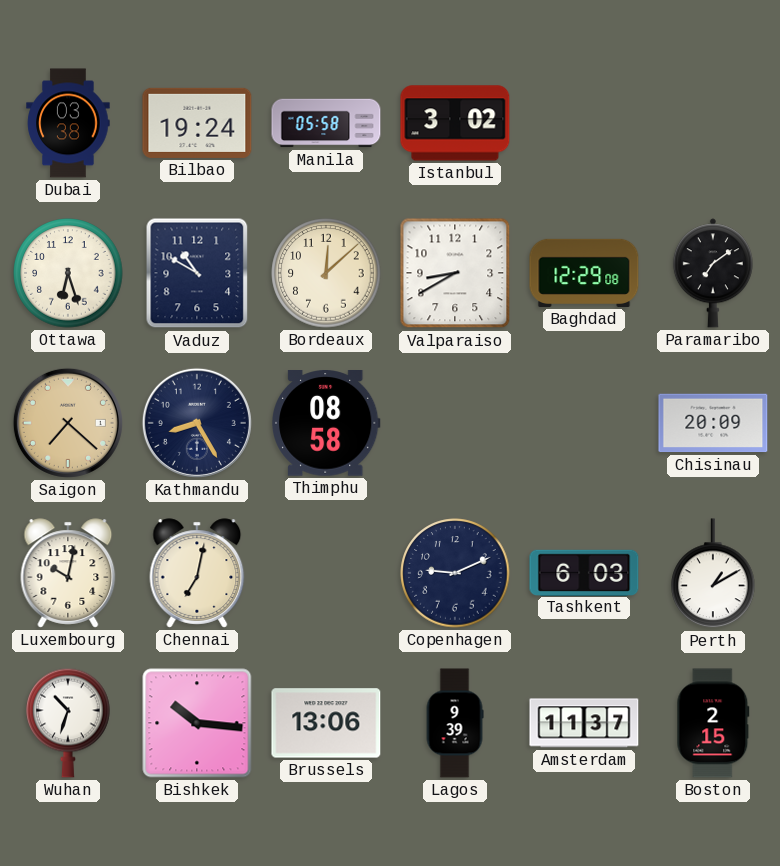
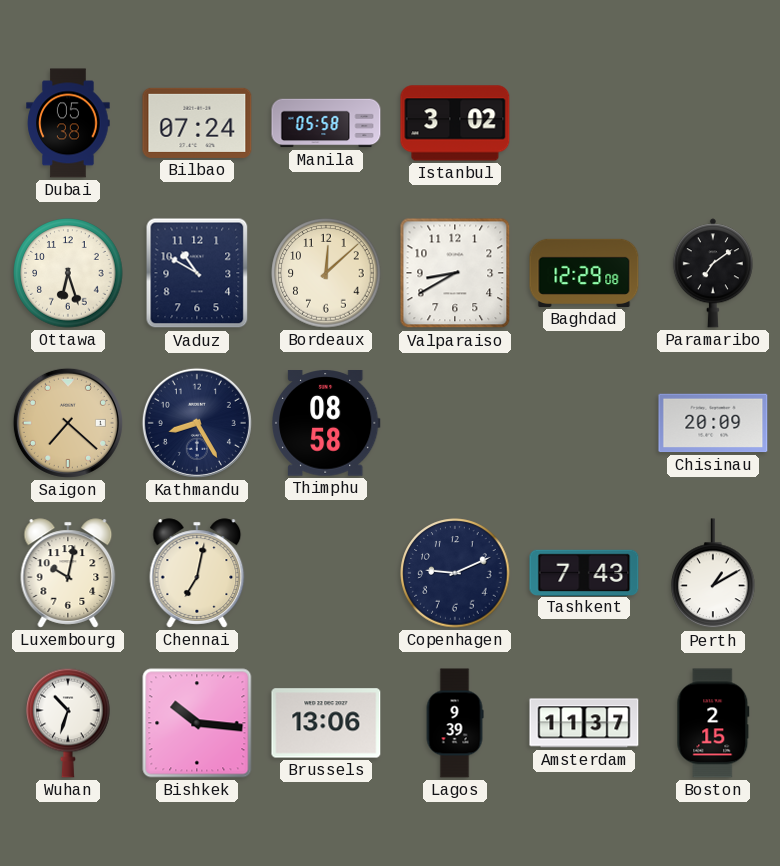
Dubai: 03:38 -> 05:38
Bilbao: 19:24 -> 07:24
Tashkent: 6:03 -> 7:43
